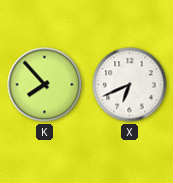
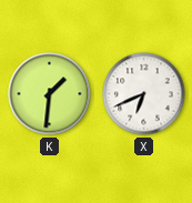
K: 7:53 -> 1:31
